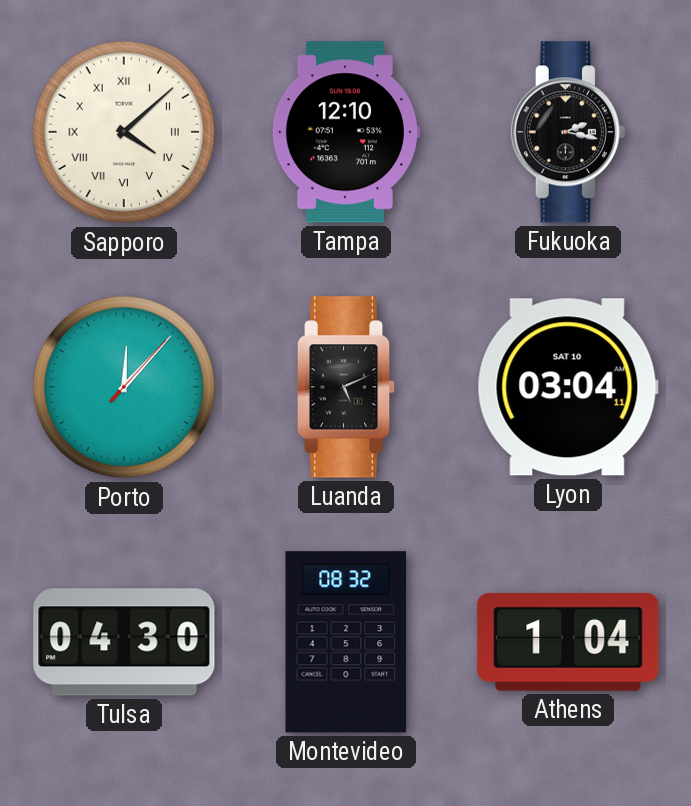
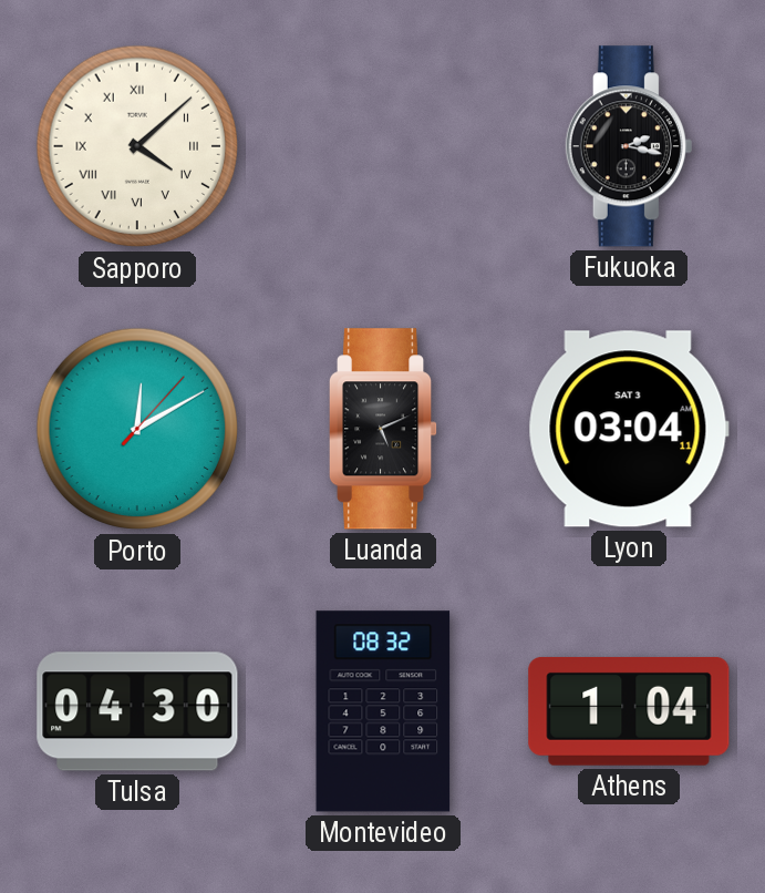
Tampa: 12:10 -> none
Porto: 12:07 -> 12:10
Lyon date: SAT 10 -> SAT 3
